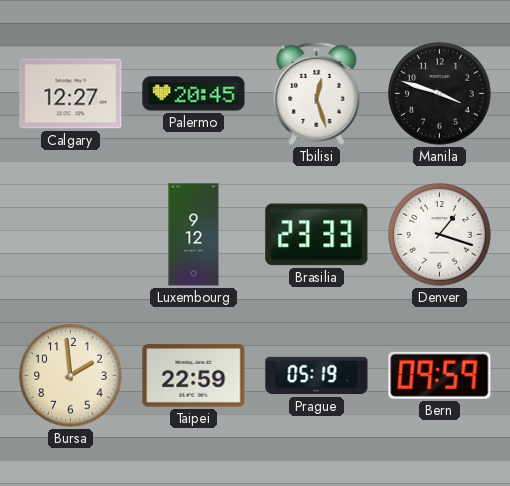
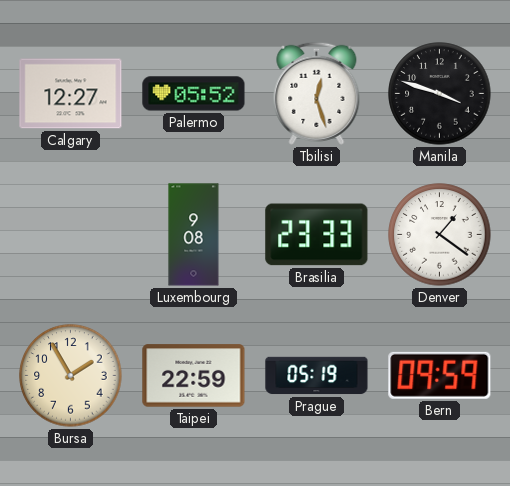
Palermo: 20:45 -> 05:52
Luxembourg: 9:12 -> 9:08
Denver: 1:18 -> 1:21
Bursa: 1:59 -> 1:55
